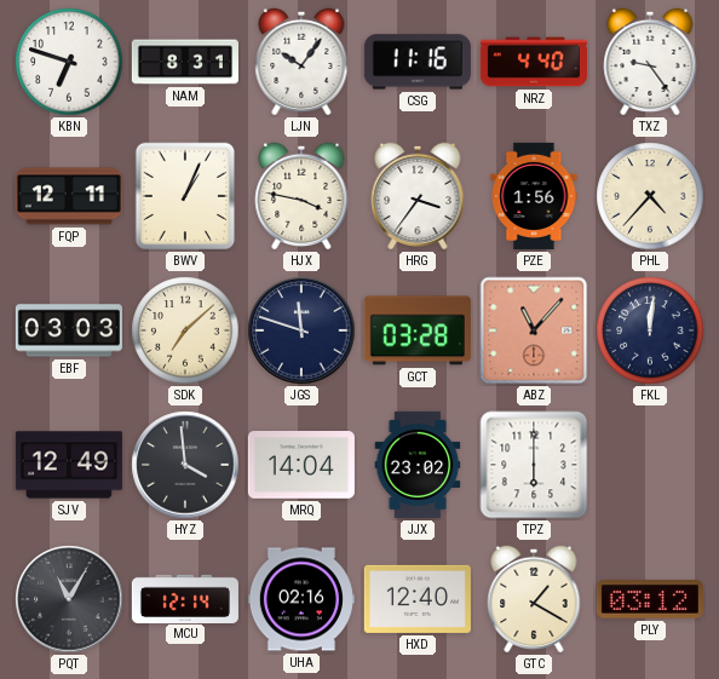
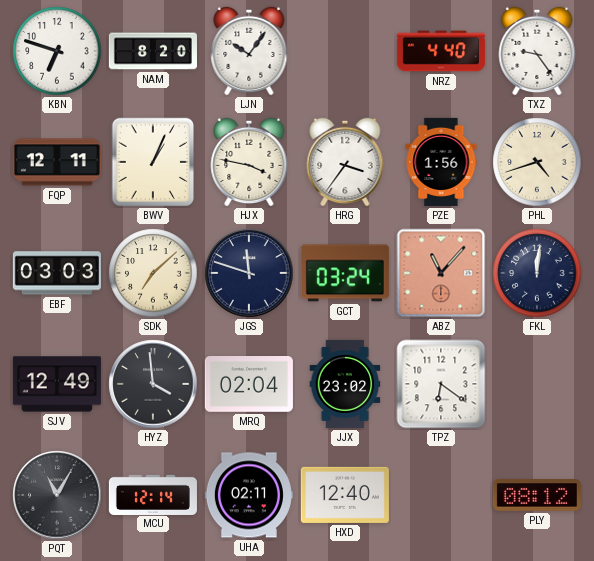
NAM: 8:31 -> 8:20
CSG: 11:16 -> none
PHL: 4:37 -> 4:42
GCT: 03:28 -> 03:24
MRQ: 14:04 -> 02:04
TPZ: 6:00 -> 6:21
UHA: 02:16 -> 02:11
GTC: 1:20 -> none
PLY: 03:12 -> 08:12
